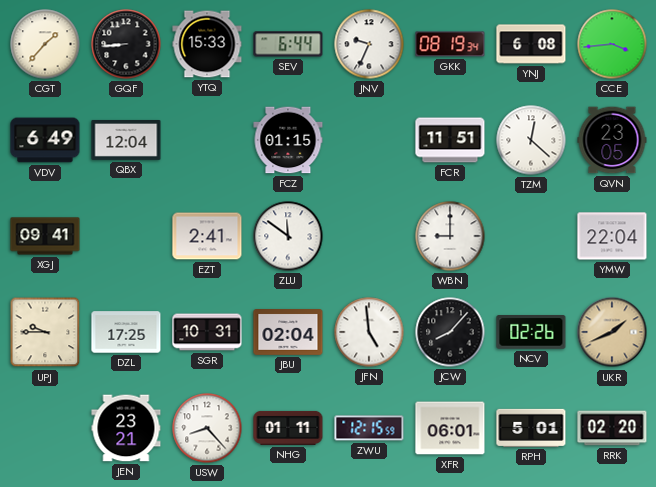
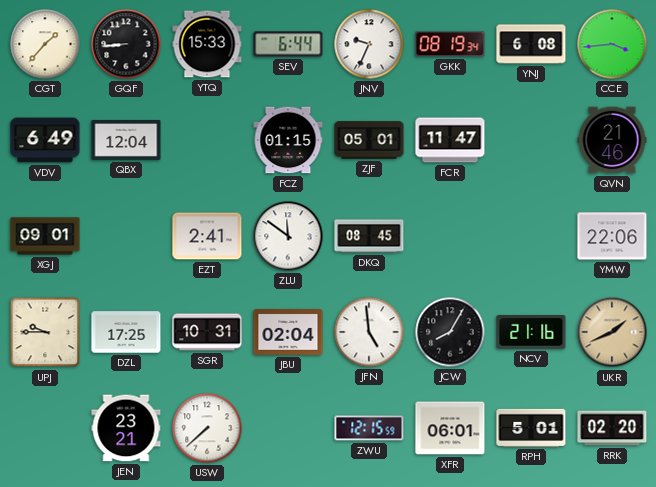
ZJF: none -> 05:01
FCR: 11:51 -> 11:47
TZM: 12:22 -> none
QVN: 23:05 -> 21:46
XGJ: 09:41 -> 09:01
DKQ: none -> 08:45
WBN: 9:00 -> none
YMW: 22:04 -> 22:06
JCW: 8:07 -> 8:05
NCV: 02:26 -> 21:16
USW: 8:23 -> 7:38
NHG: 01:11 -> none
